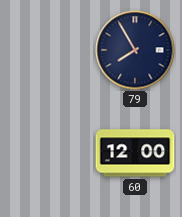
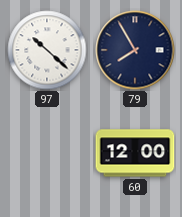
97: none -> 10:22
